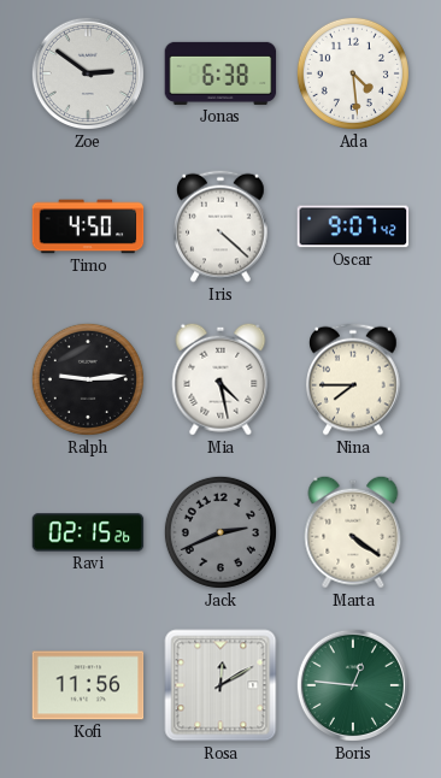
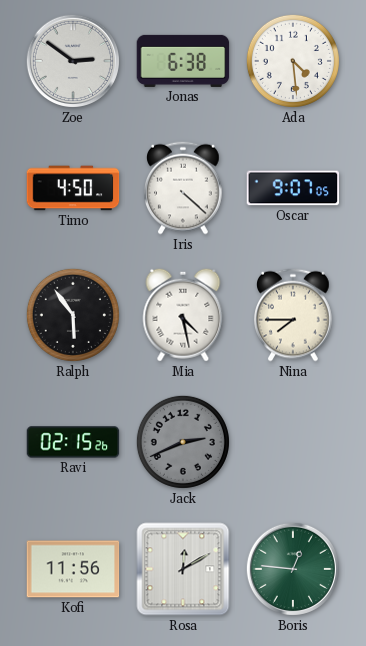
Oscar: 9:07:42 -> 9:07:05
Ralph: 9:14 -> 5:54
Marta: 4:21 -> none
